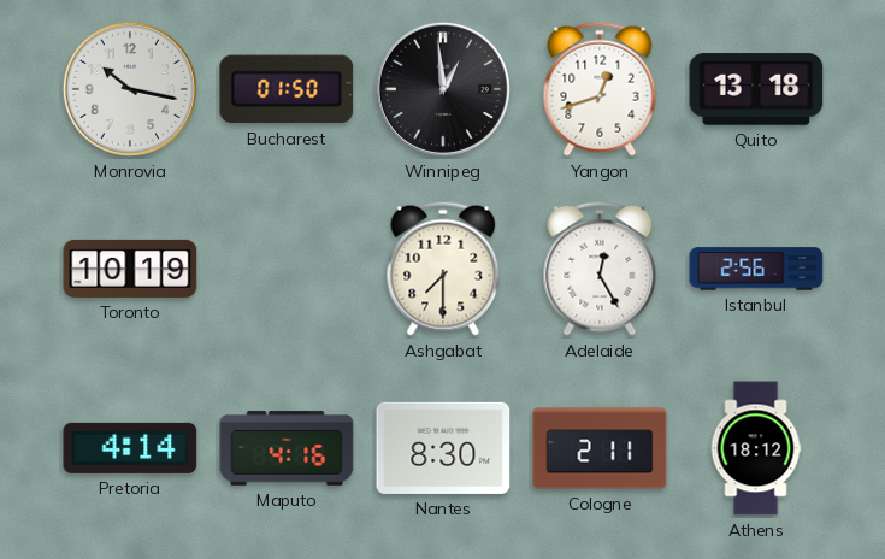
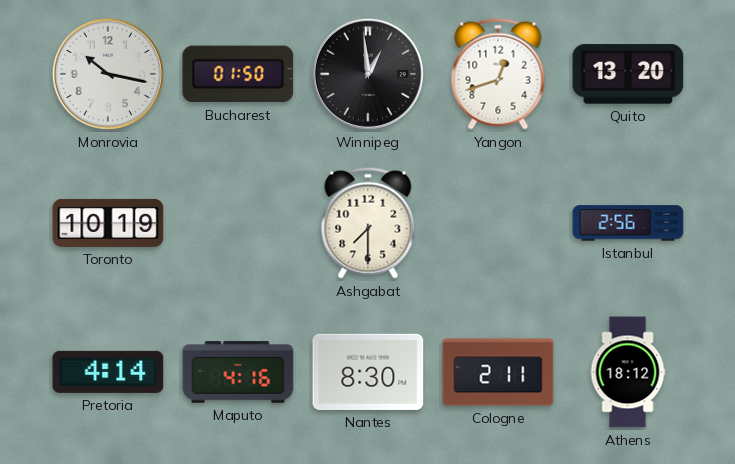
Quito: 13:18 -> 13:20
Adelaide: 12:25 -> none
